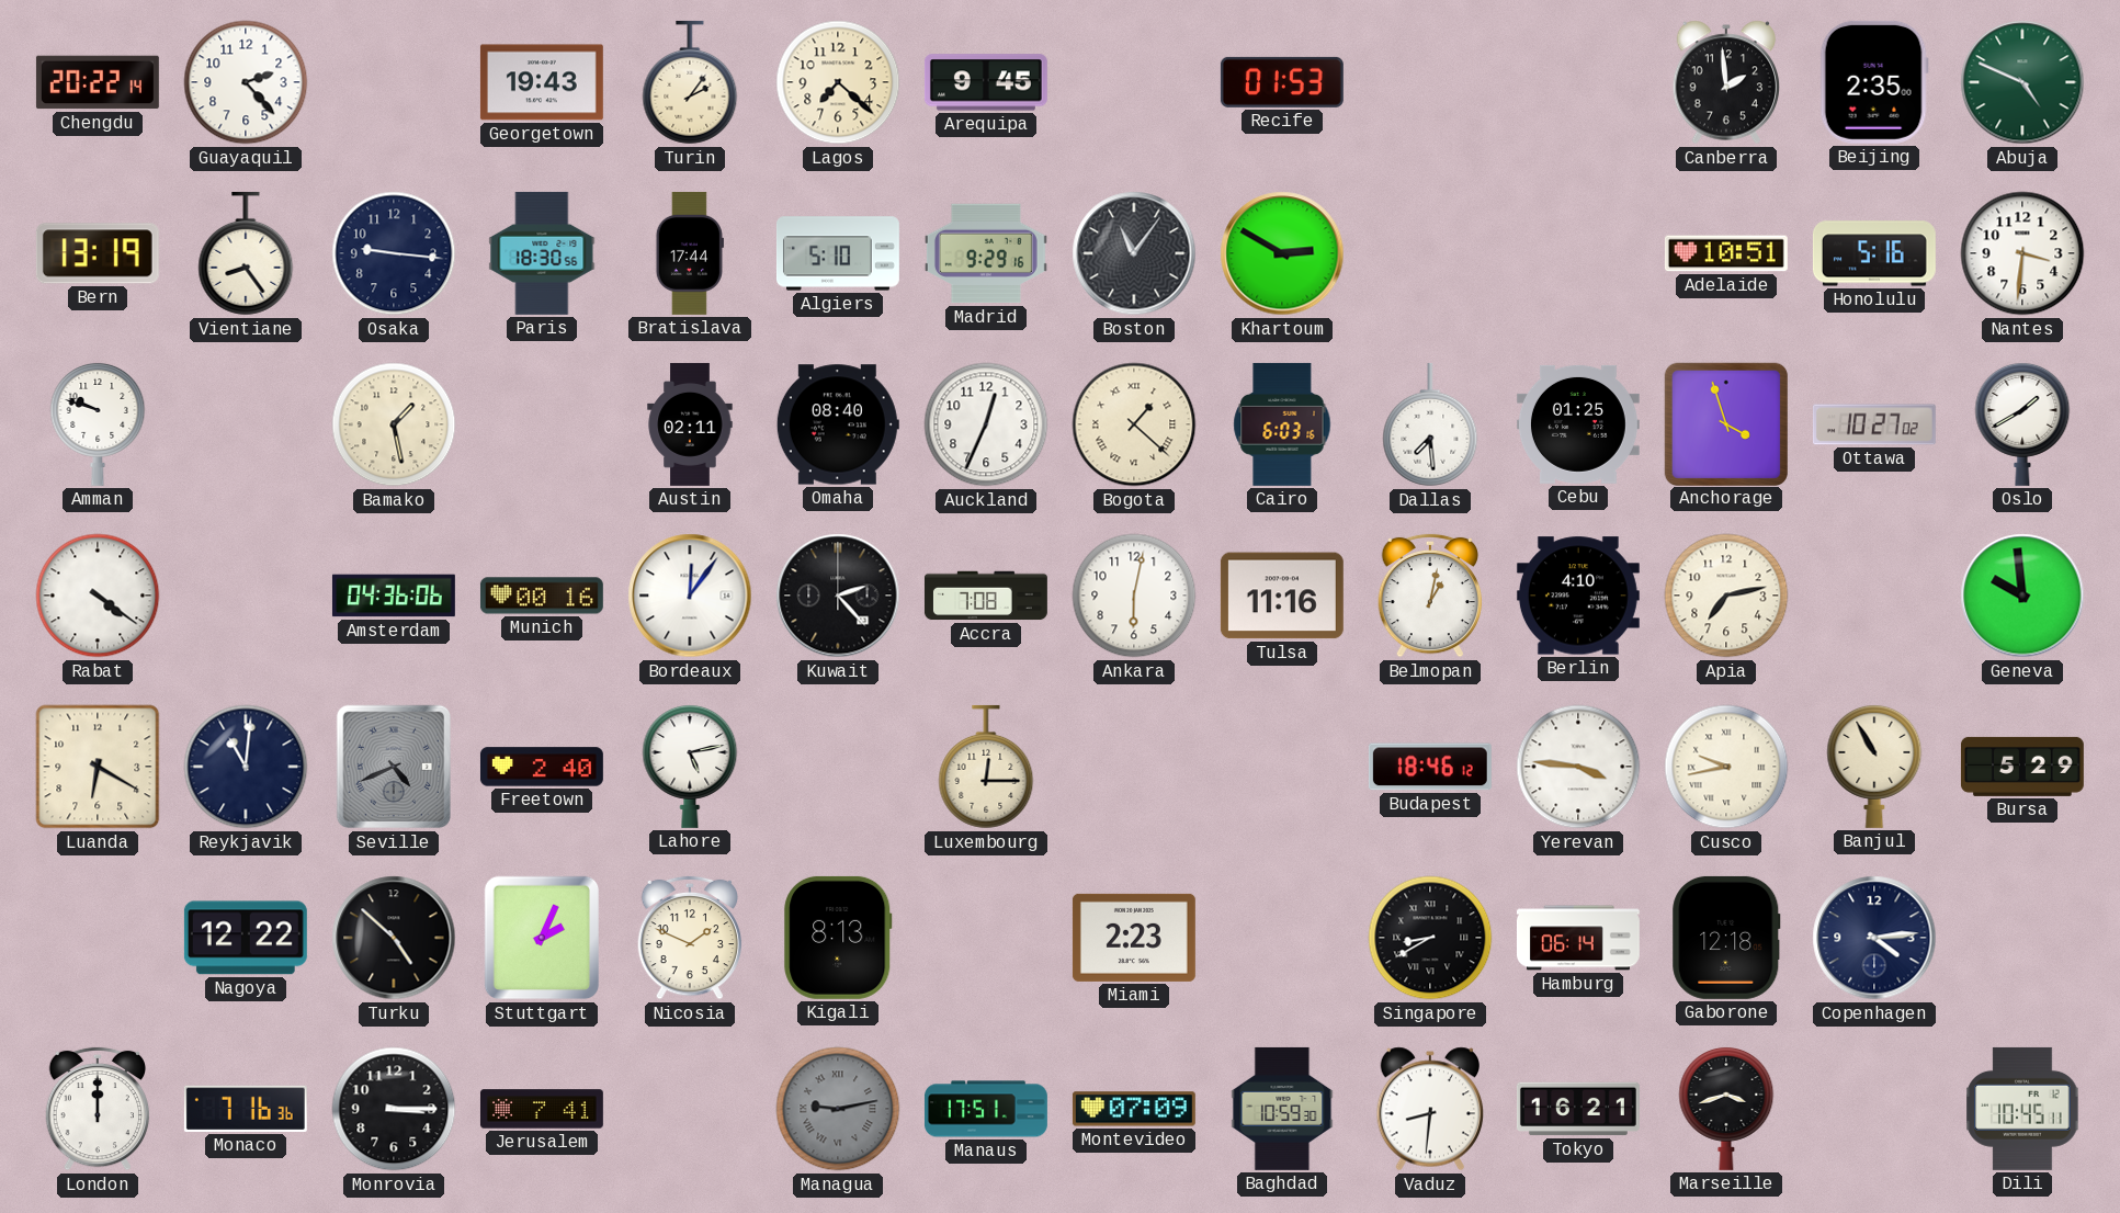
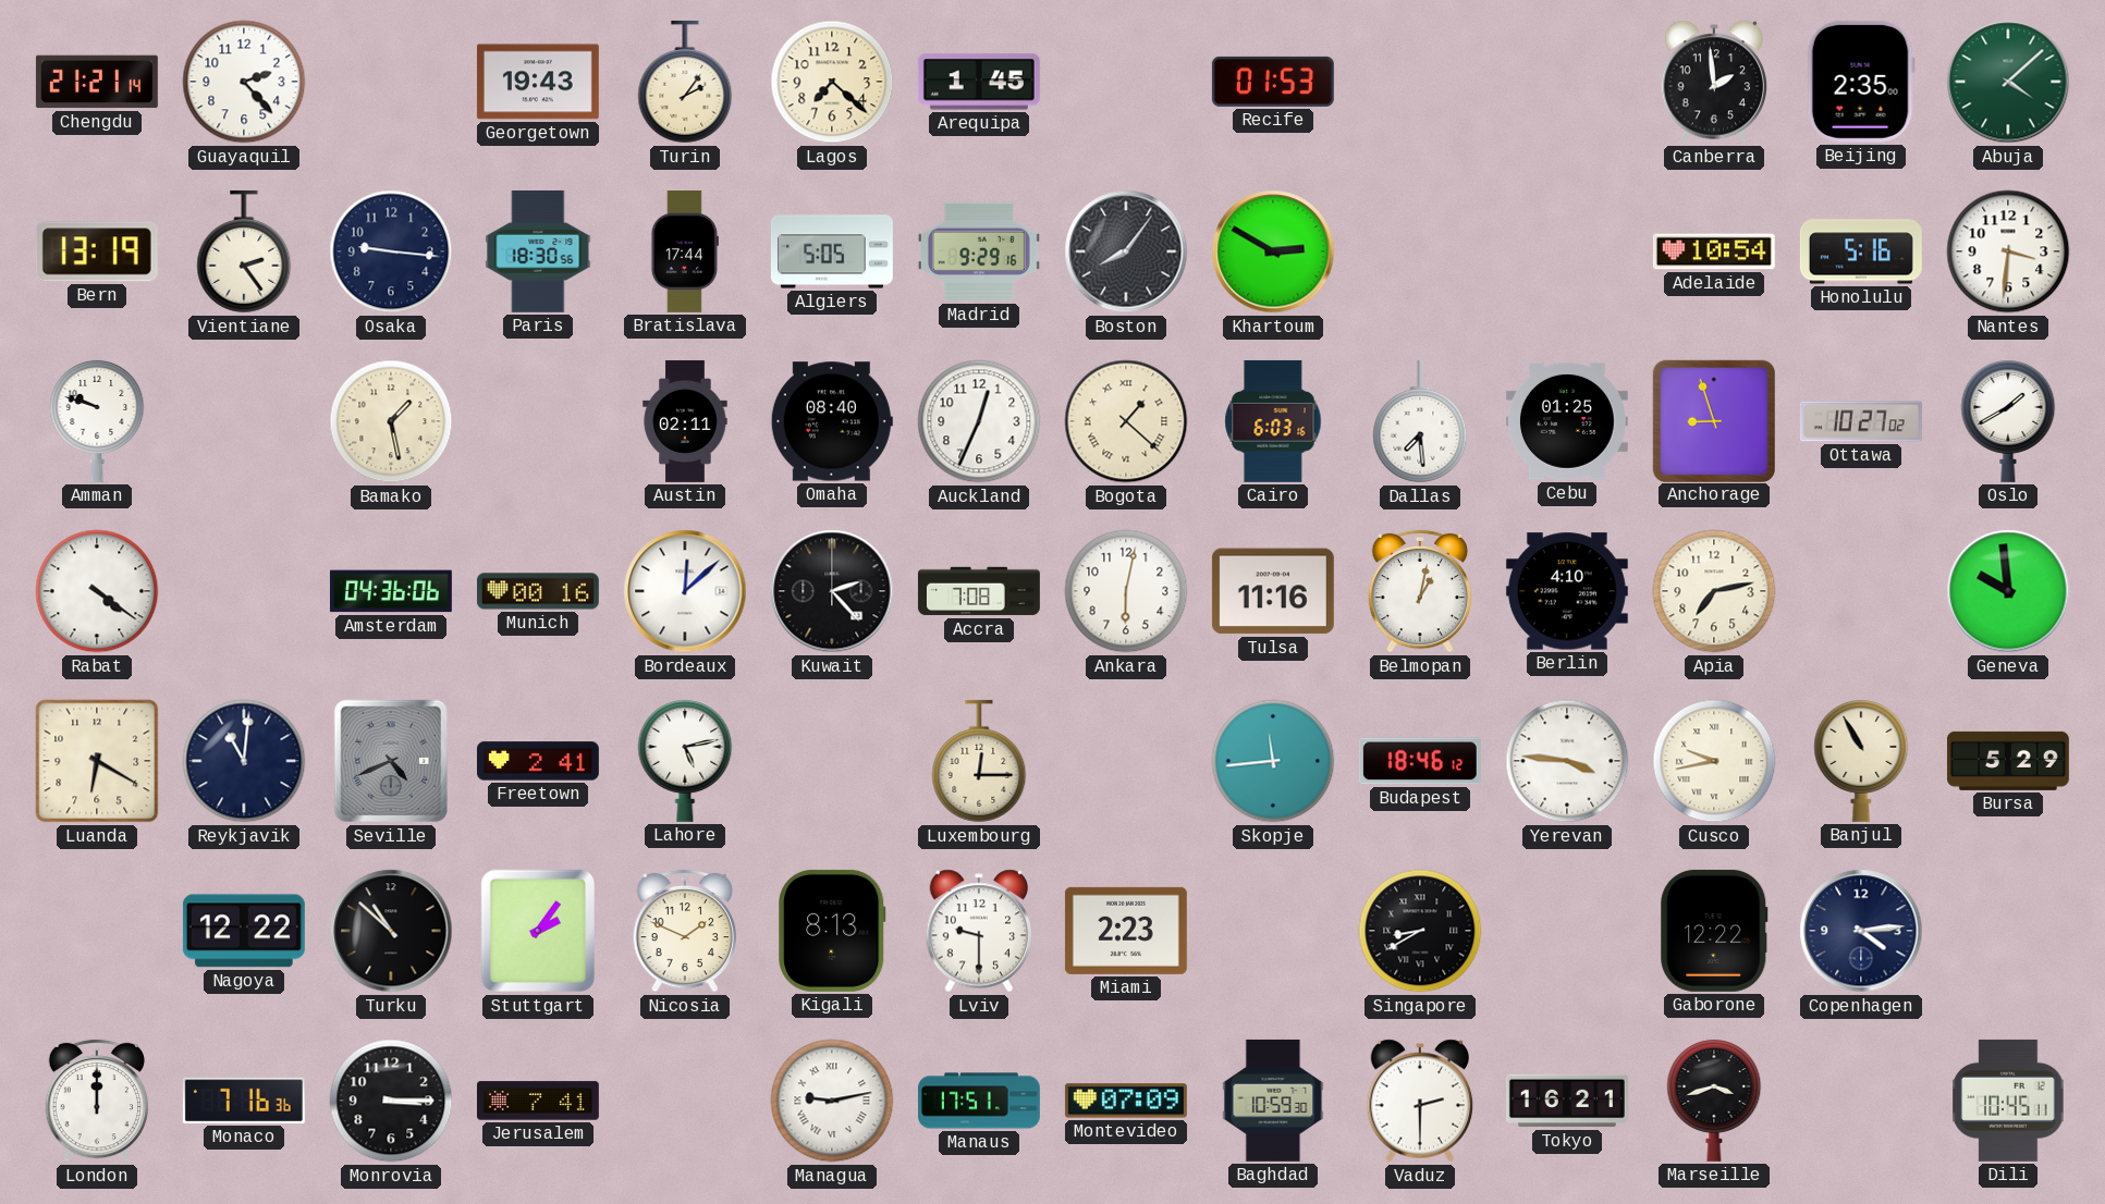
Chengdu: 20:22 -> 21:21
Arequipa: 9:45 -> 1:45
Abuja: 4:49 -> 4:08
Vientiane: 8:24 -> 2:24
Algiers: 5:10 -> 5:05
Boston: 11:06 -> 8:06
Adelaide: 10:51 -> 10:54
Anchorage: 3:57 -> 8:57
Bordeaux: 12:06 -> 12:08
Freetown: 2:40 -> 2:41
Skopje: none -> 11:44
Turku: 4:52 -> 10:52
Stuttgart: 2:04 -> 2:06
Lviv: none -> 9:30
Hamburg: 06:14 -> none
Gaborone: 12:18 -> 12:22
Managua dial: grey -> white
Vaduz: 8:31 -> 2:30
